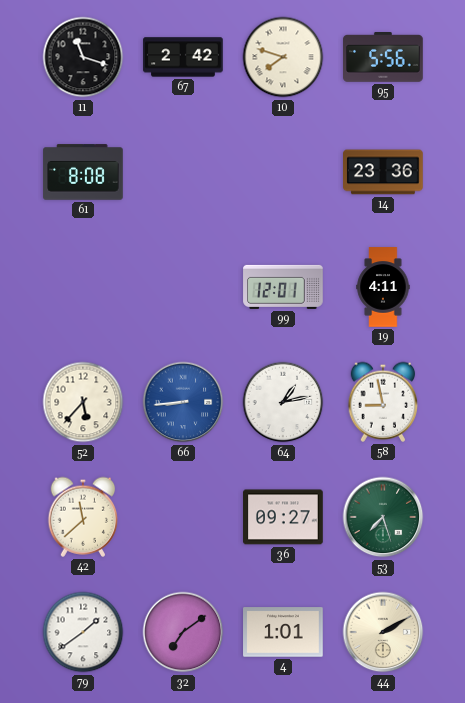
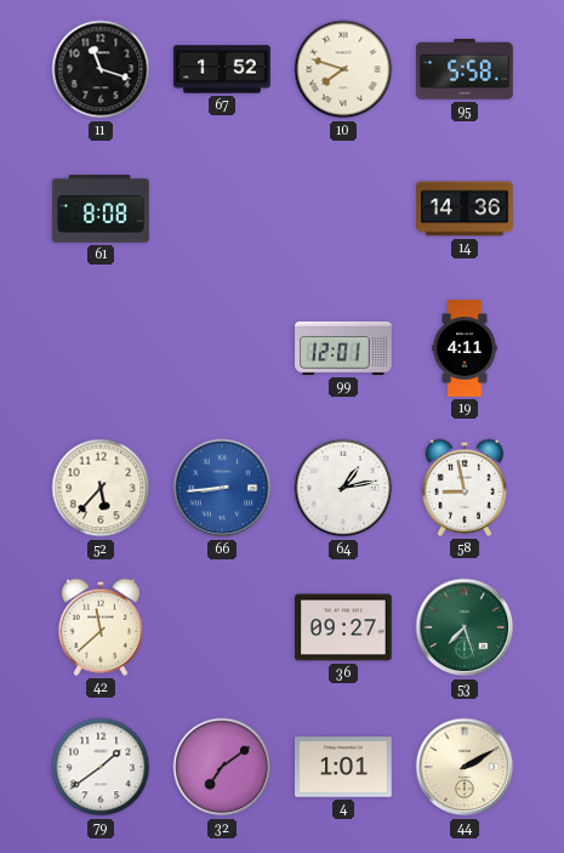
67: 2:42 -> 1:52
95: 5:56 -> 5:58
14: 23:36 -> 14:36
